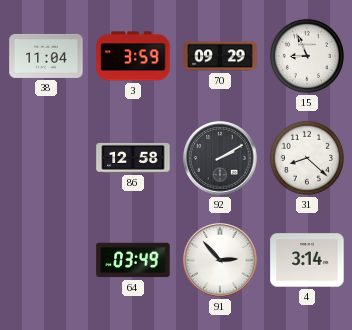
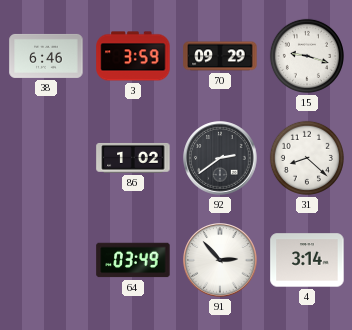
38: 11:04 -> 6:46
15: 8:56 -> 9:18
86: 12:58 -> 1:02
92: 2:10 -> 2:39
